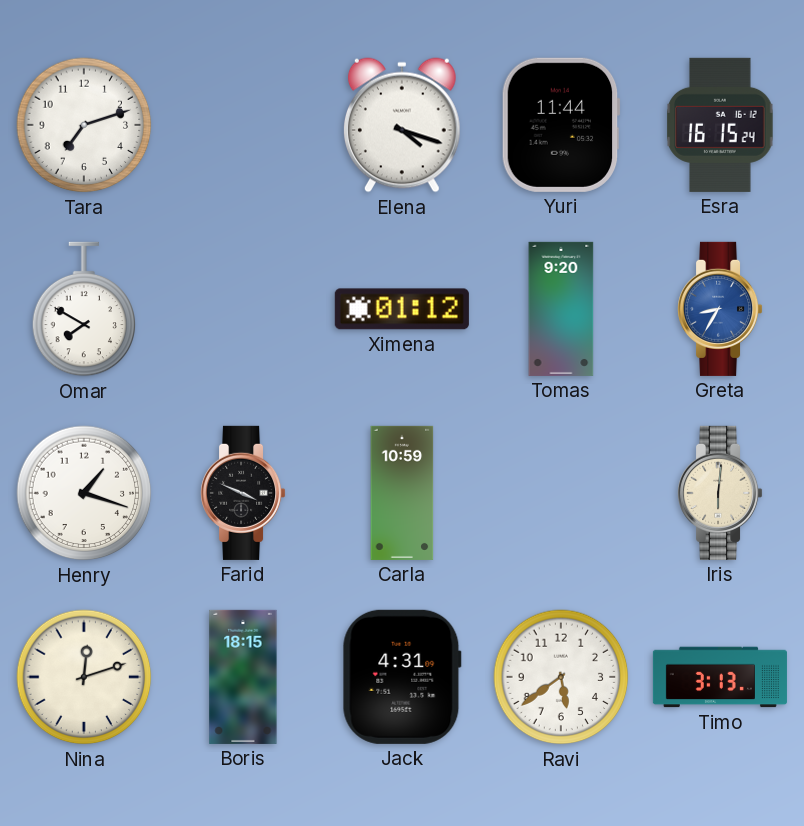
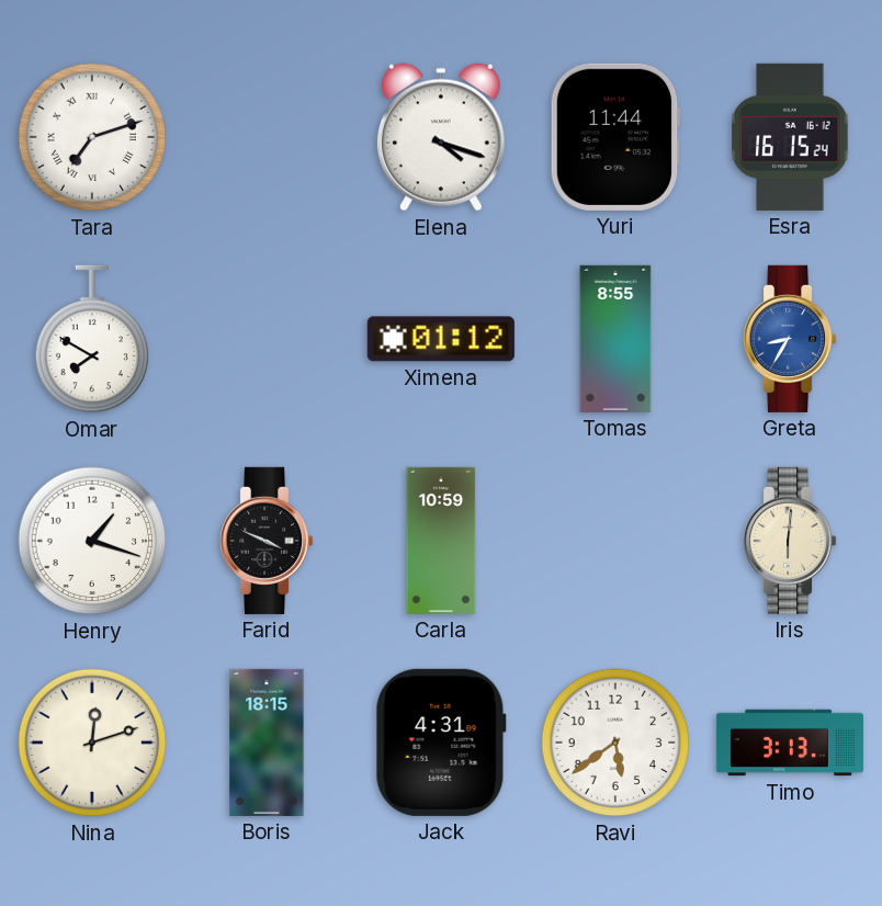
Tara numerals: Arabic -> Roman
Tomas: 9:20 -> 8:55
